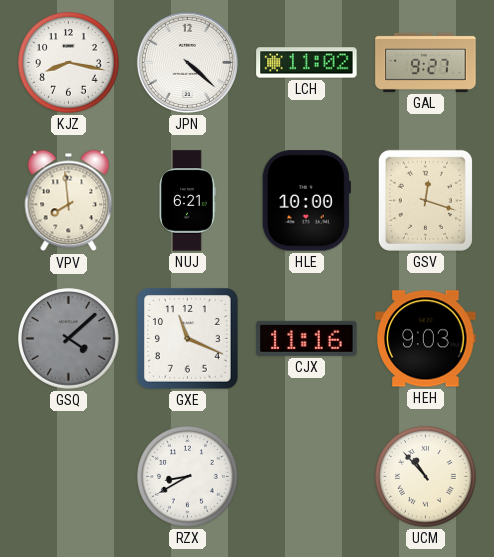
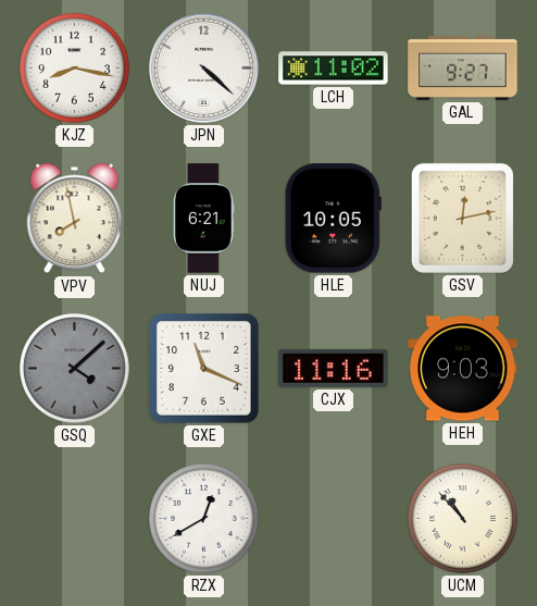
VPV: 7:59 -> 7:58
HLE: 10:00 -> 10:05
GSV: 12:18 -> 12:13
RZX: 8:40 -> 12:40
